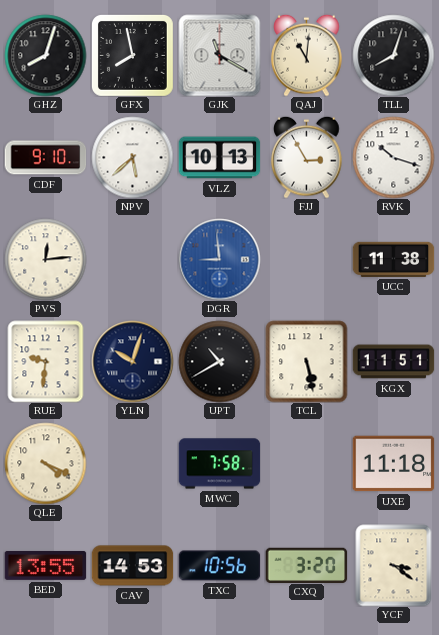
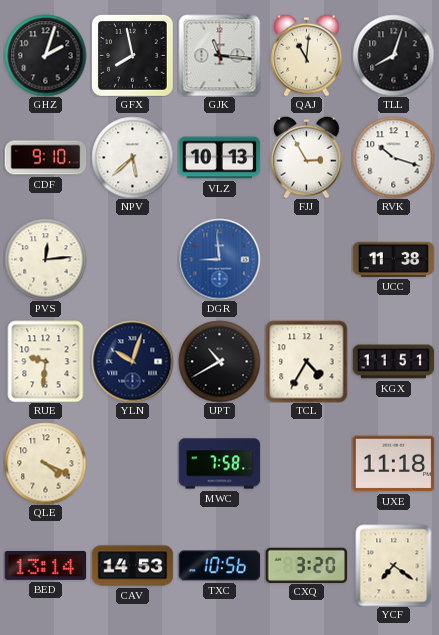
GHZ: 8:03 -> 2:03
GJK: 11:20 -> 11:16
TCL: 5:28 -> 4:35
BED: 13:55 -> 13:14
YCF: 3:21 -> 7:21
